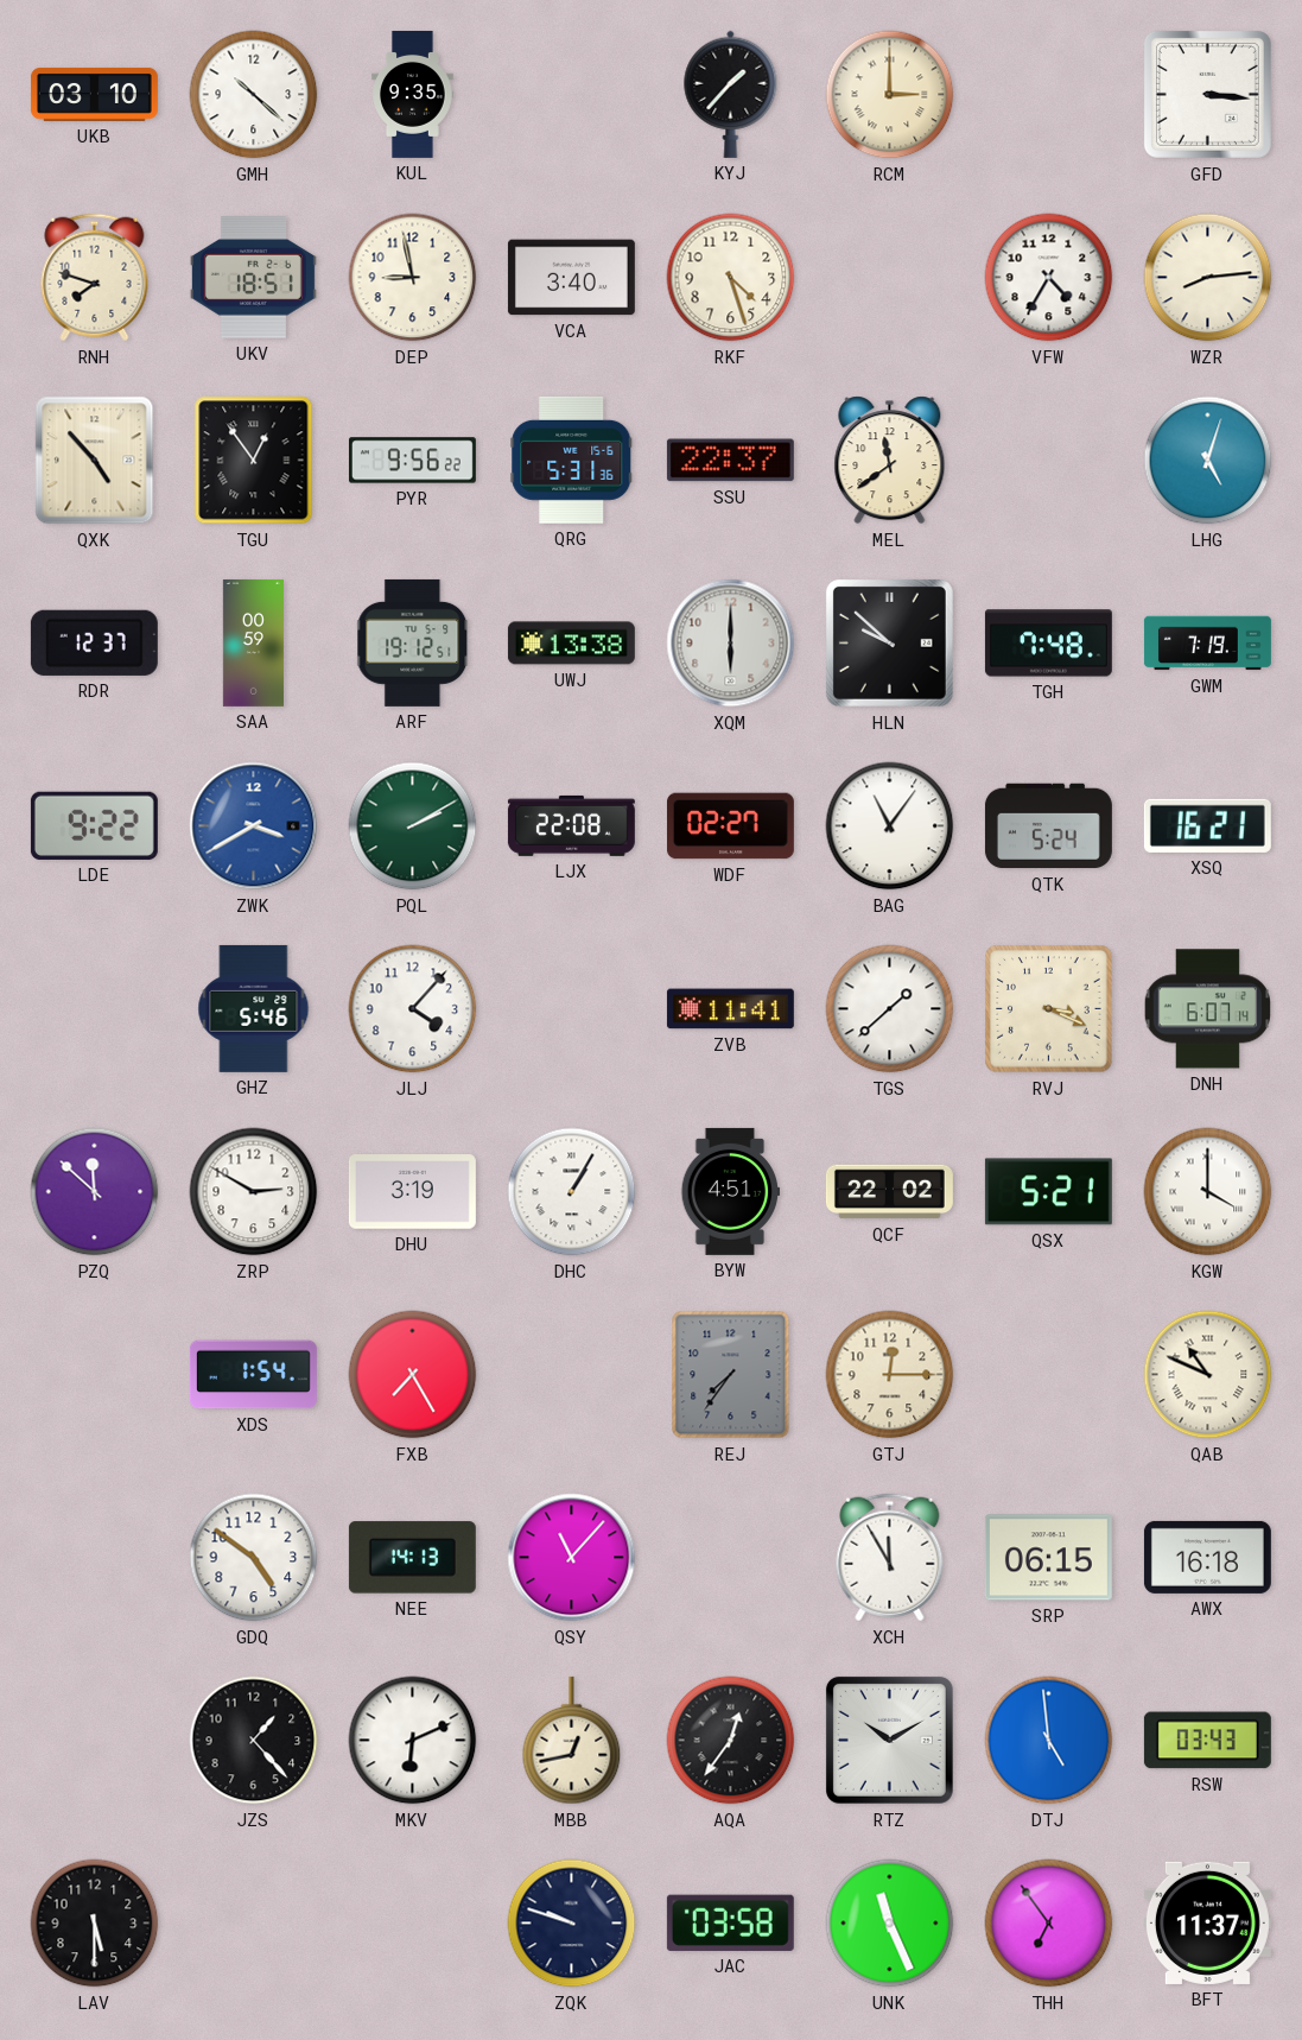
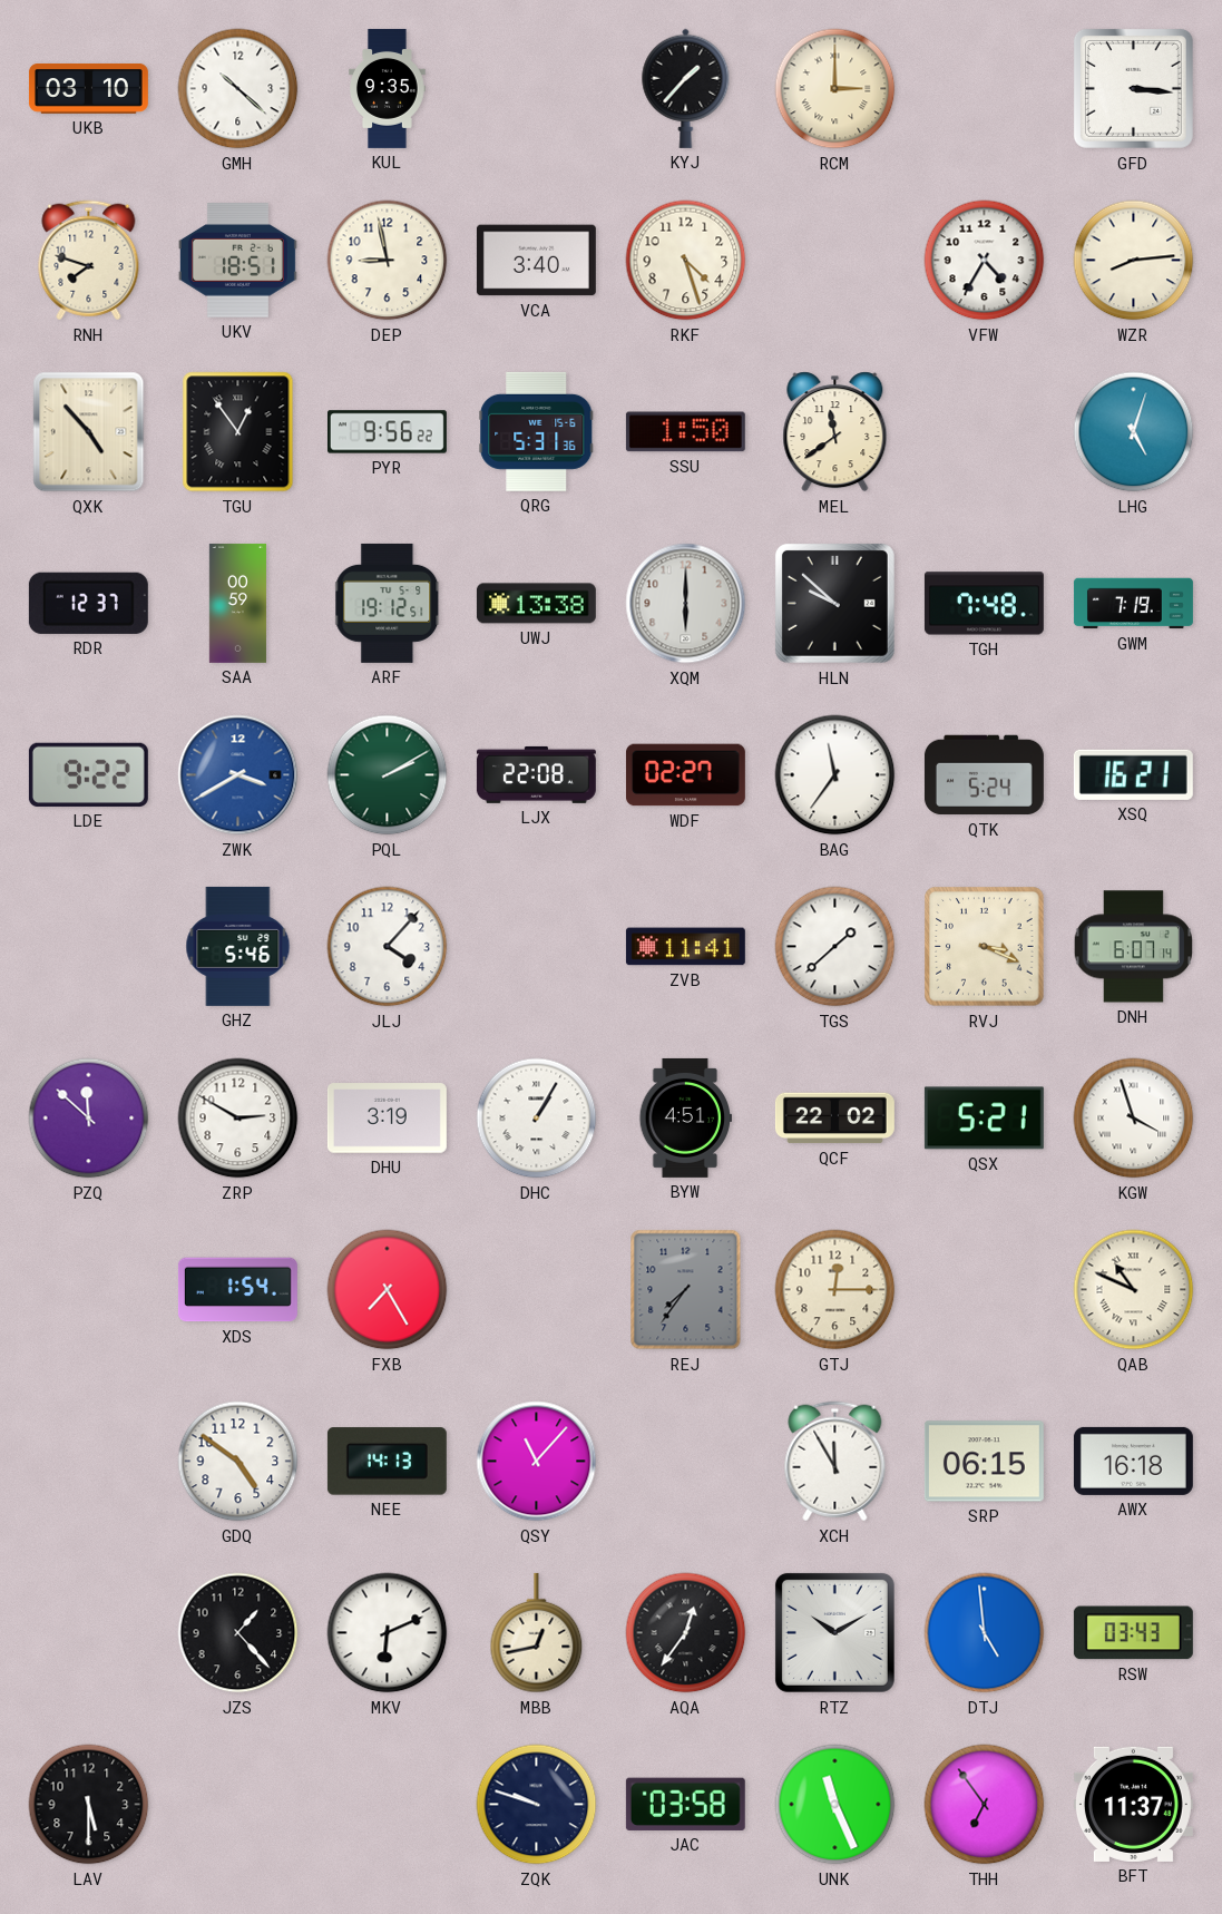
SSU: 22:37 -> 1:50
BAG: 11:06 -> 11:36
KGW: 4:00 -> 3:57
